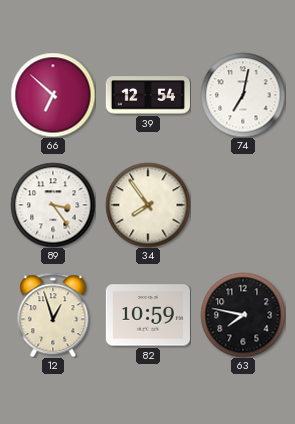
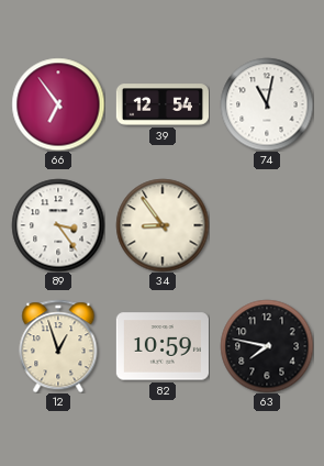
66: 6:52 -> 6:54
74: 7:02 -> 11:02
34: 7:54 -> 8:54
